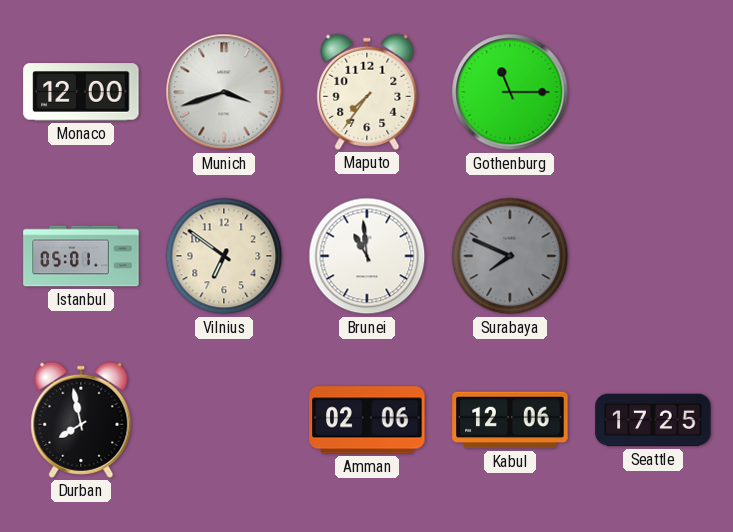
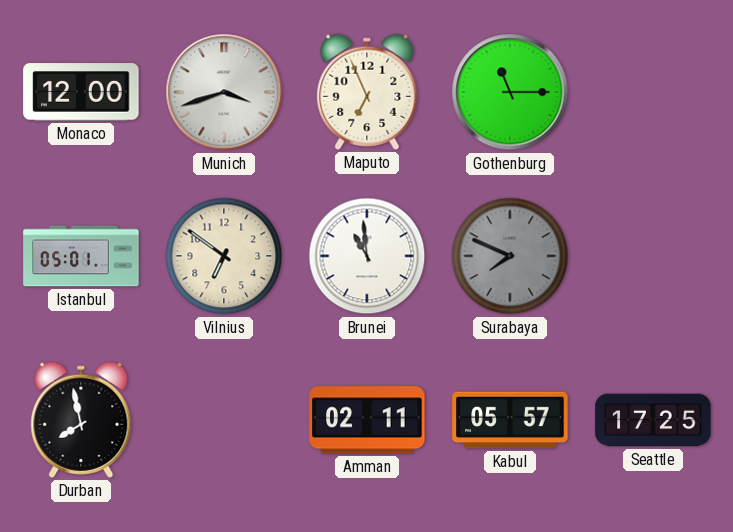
Maputo: 7:36 -> 6:56
Amman: 02:06 -> 02:11
Kabul: 12:06 -> 05:57
